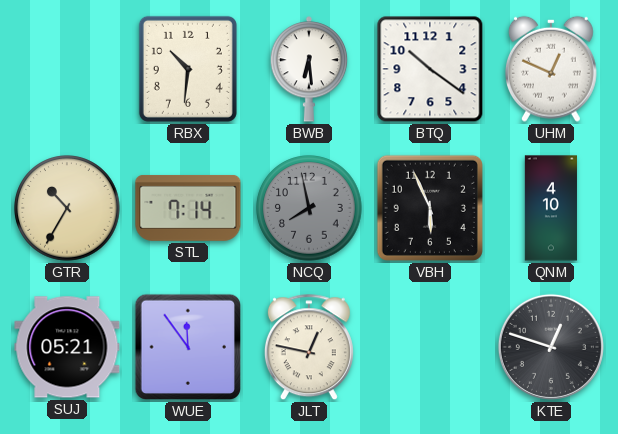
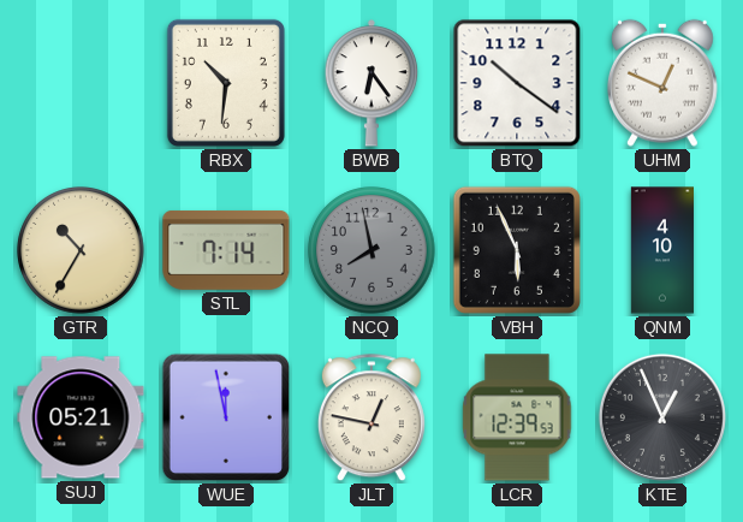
BWB: 6:29 -> 6:24
WUE: 11:54 -> 11:58
LCR: none -> 12:39
KTE: 12:48 -> 12:56
